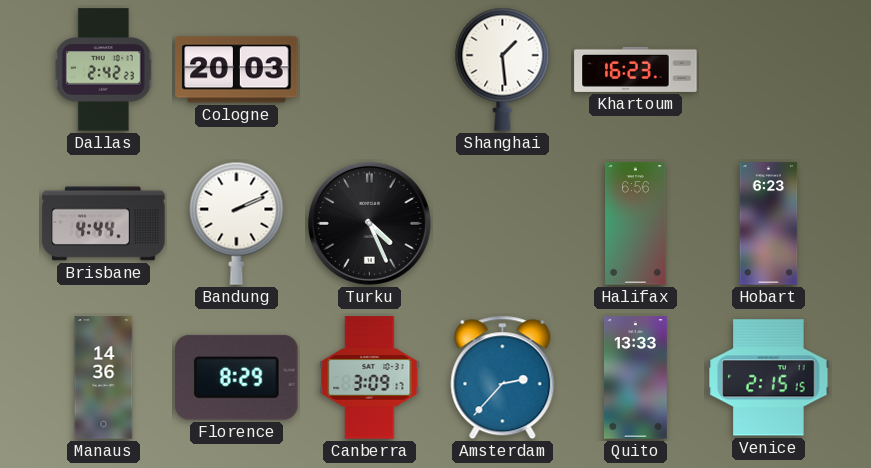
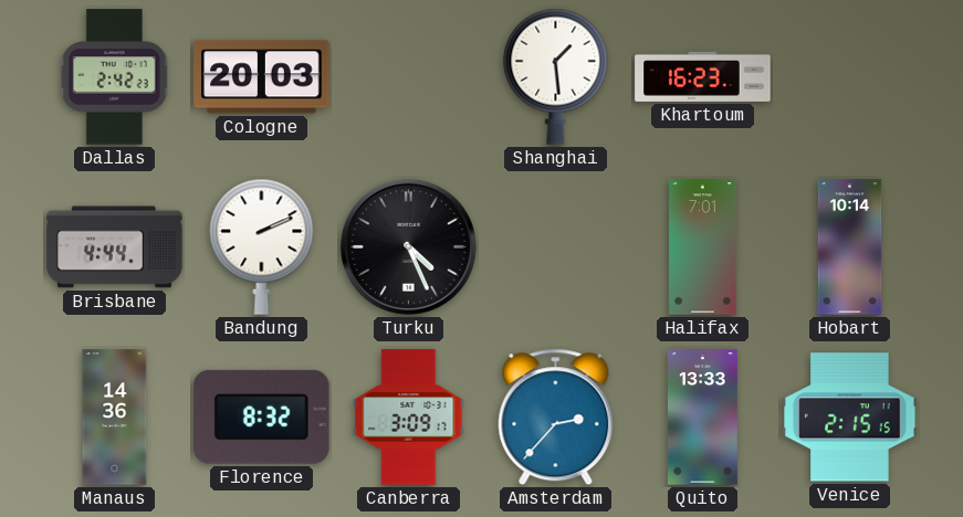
Halifax: 6:56 -> 7:01
Hobart: 6:23 -> 10:14
Florence: 8:29 -> 8:32
